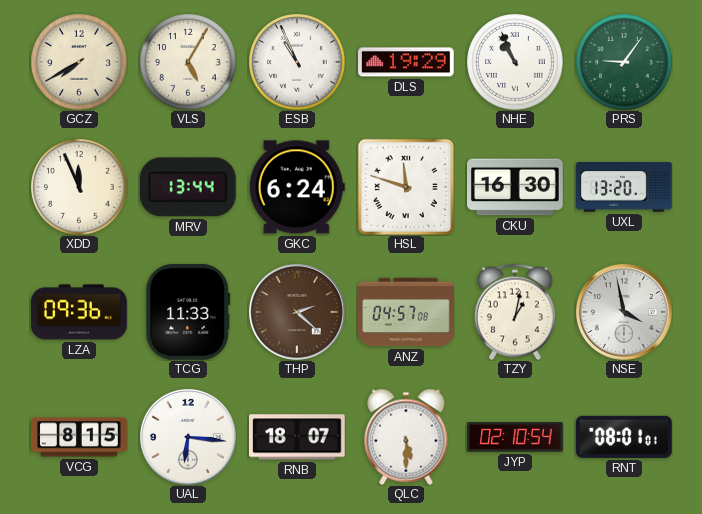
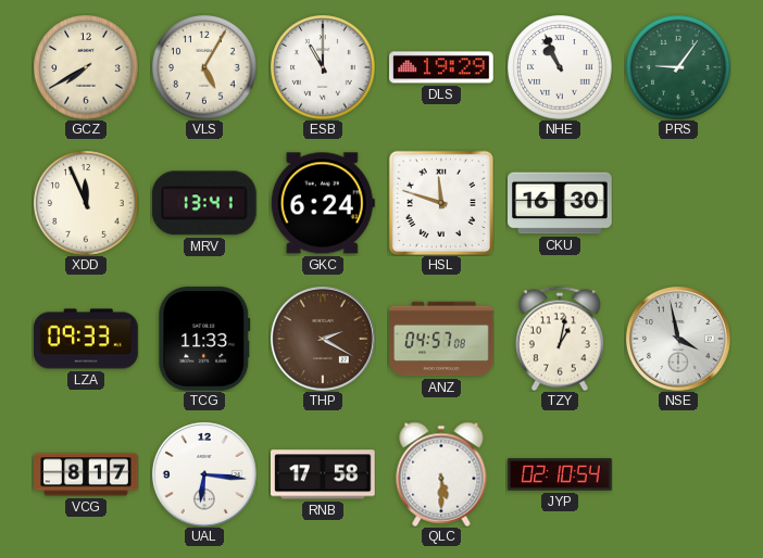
ESB: 10:56 -> 11:00
MRV: 13:44 -> 13:41
UXL: 13:20 -> none
LZA: 09:36 -> 09:33
THP: 2:22 -> 2:20
VCG: 8:15 -> 8:17
RNB: 18:07 -> 17:58
RNT: 08:01 -> none
